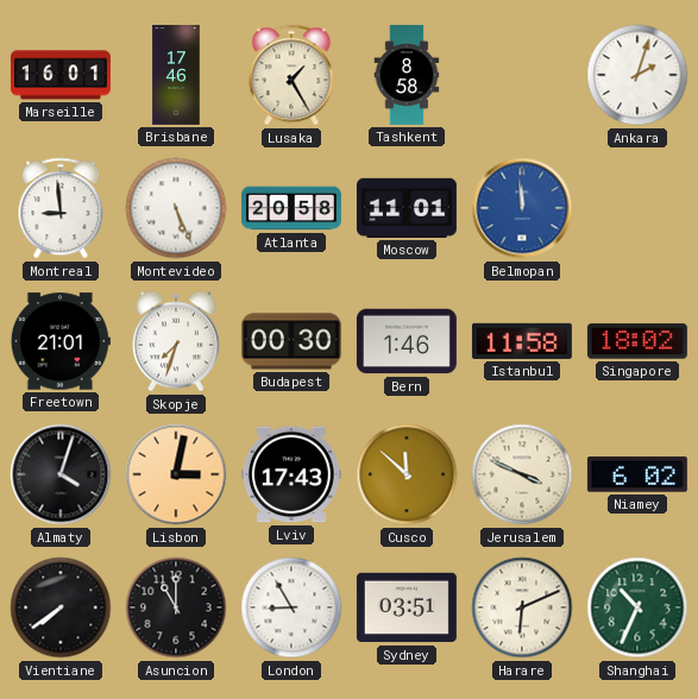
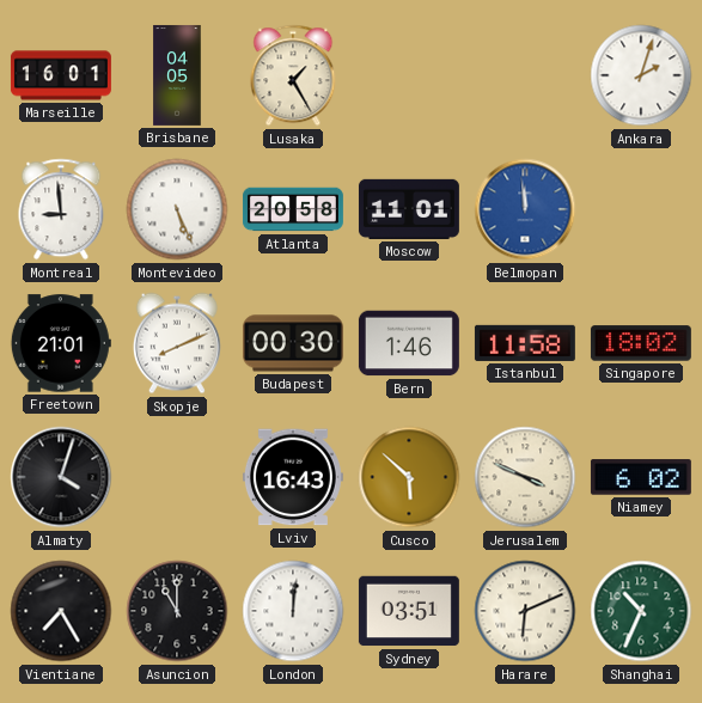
Brisbane: 17:46 -> 04:05
Tashkent: 8:58 -> none
Skopje: 7:33 -> 8:11
Lisbon: 3:02 -> none
Lviv: 17:43 -> 16:43
Cusco: 11:52 -> 5:52
Vientiane: 7:39 -> 7:25
London: 8:55 -> 12:01
